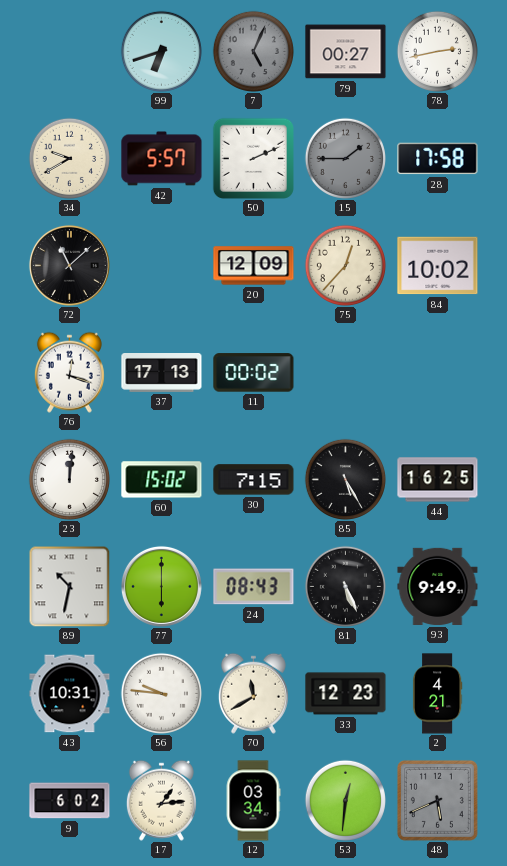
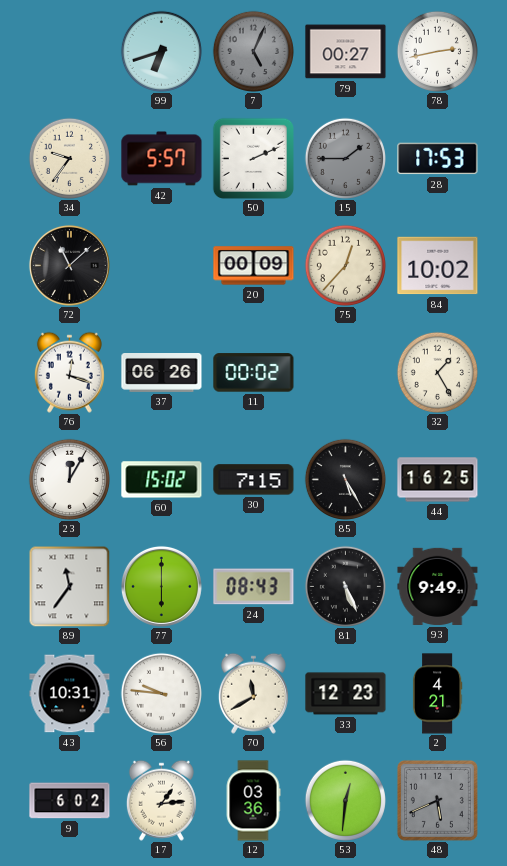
34: 9:40 -> 9:36
28: 17:58 -> 17:53
20: 12:09 -> 00:09
37: 17:13 -> 06:26
32: none -> 1:25
23: 12:01 -> 12:05
89: 10:32 -> 11:36
12: 03:34 -> 03:36
